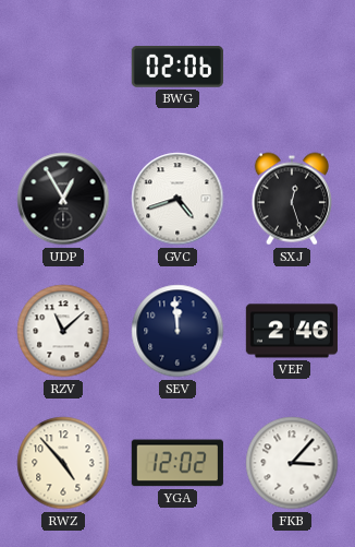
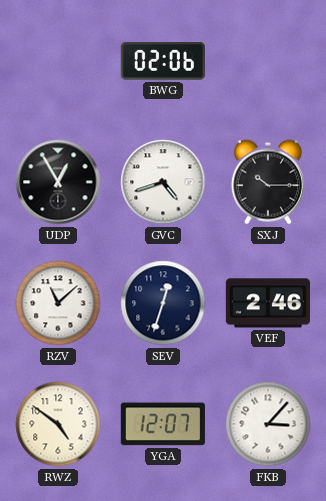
SXJ: 12:27 -> 10:15
SEV: 11:59 -> 12:33
RWZ: 4:53 -> 4:51
YGA: 12:02 -> 12:07
